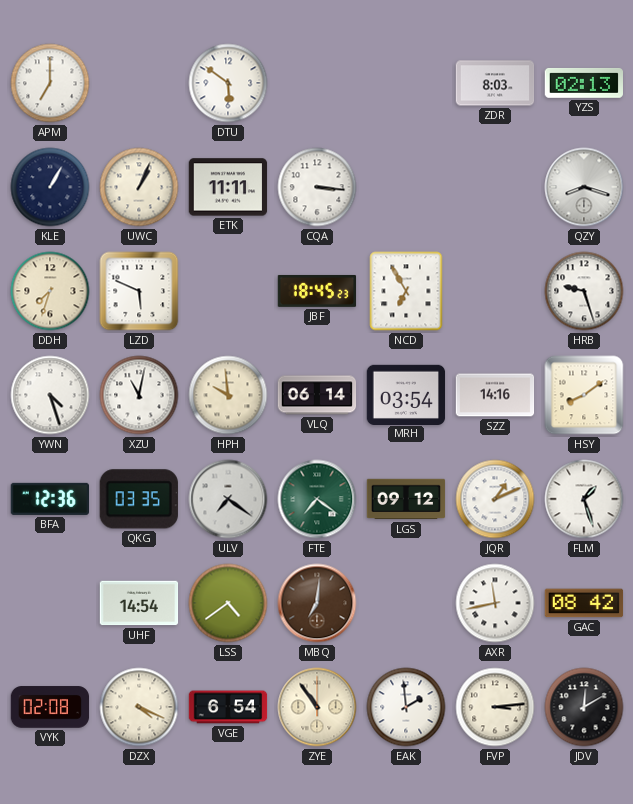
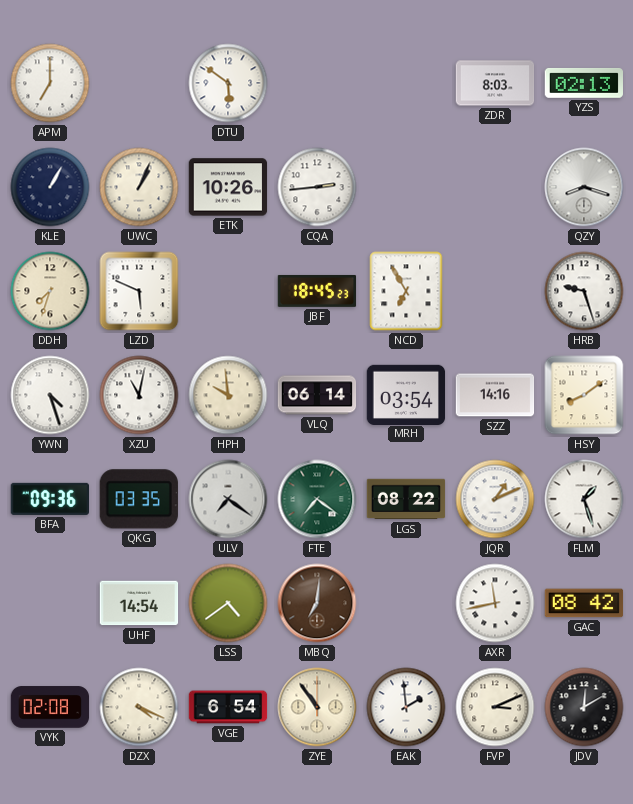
ETK: 11:11 -> 10:26
CQA: 3:16 -> 2:44
BFA: 12:36 -> 09:36
LGS: 09:12 -> 08:22
FVP: 3:14 -> 3:11
